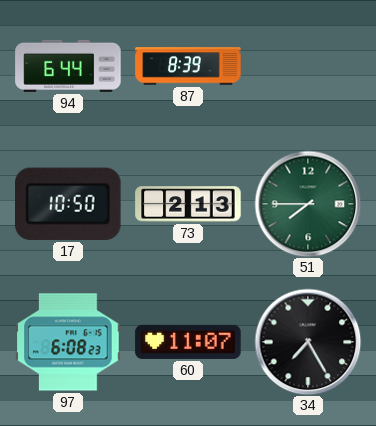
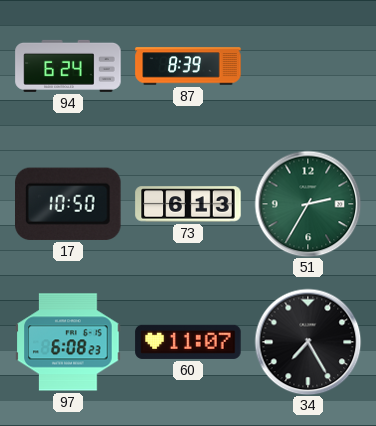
94: 6:44 -> 6:24
73: 2:13 -> 6:13
51: 7:45 -> 2:35
